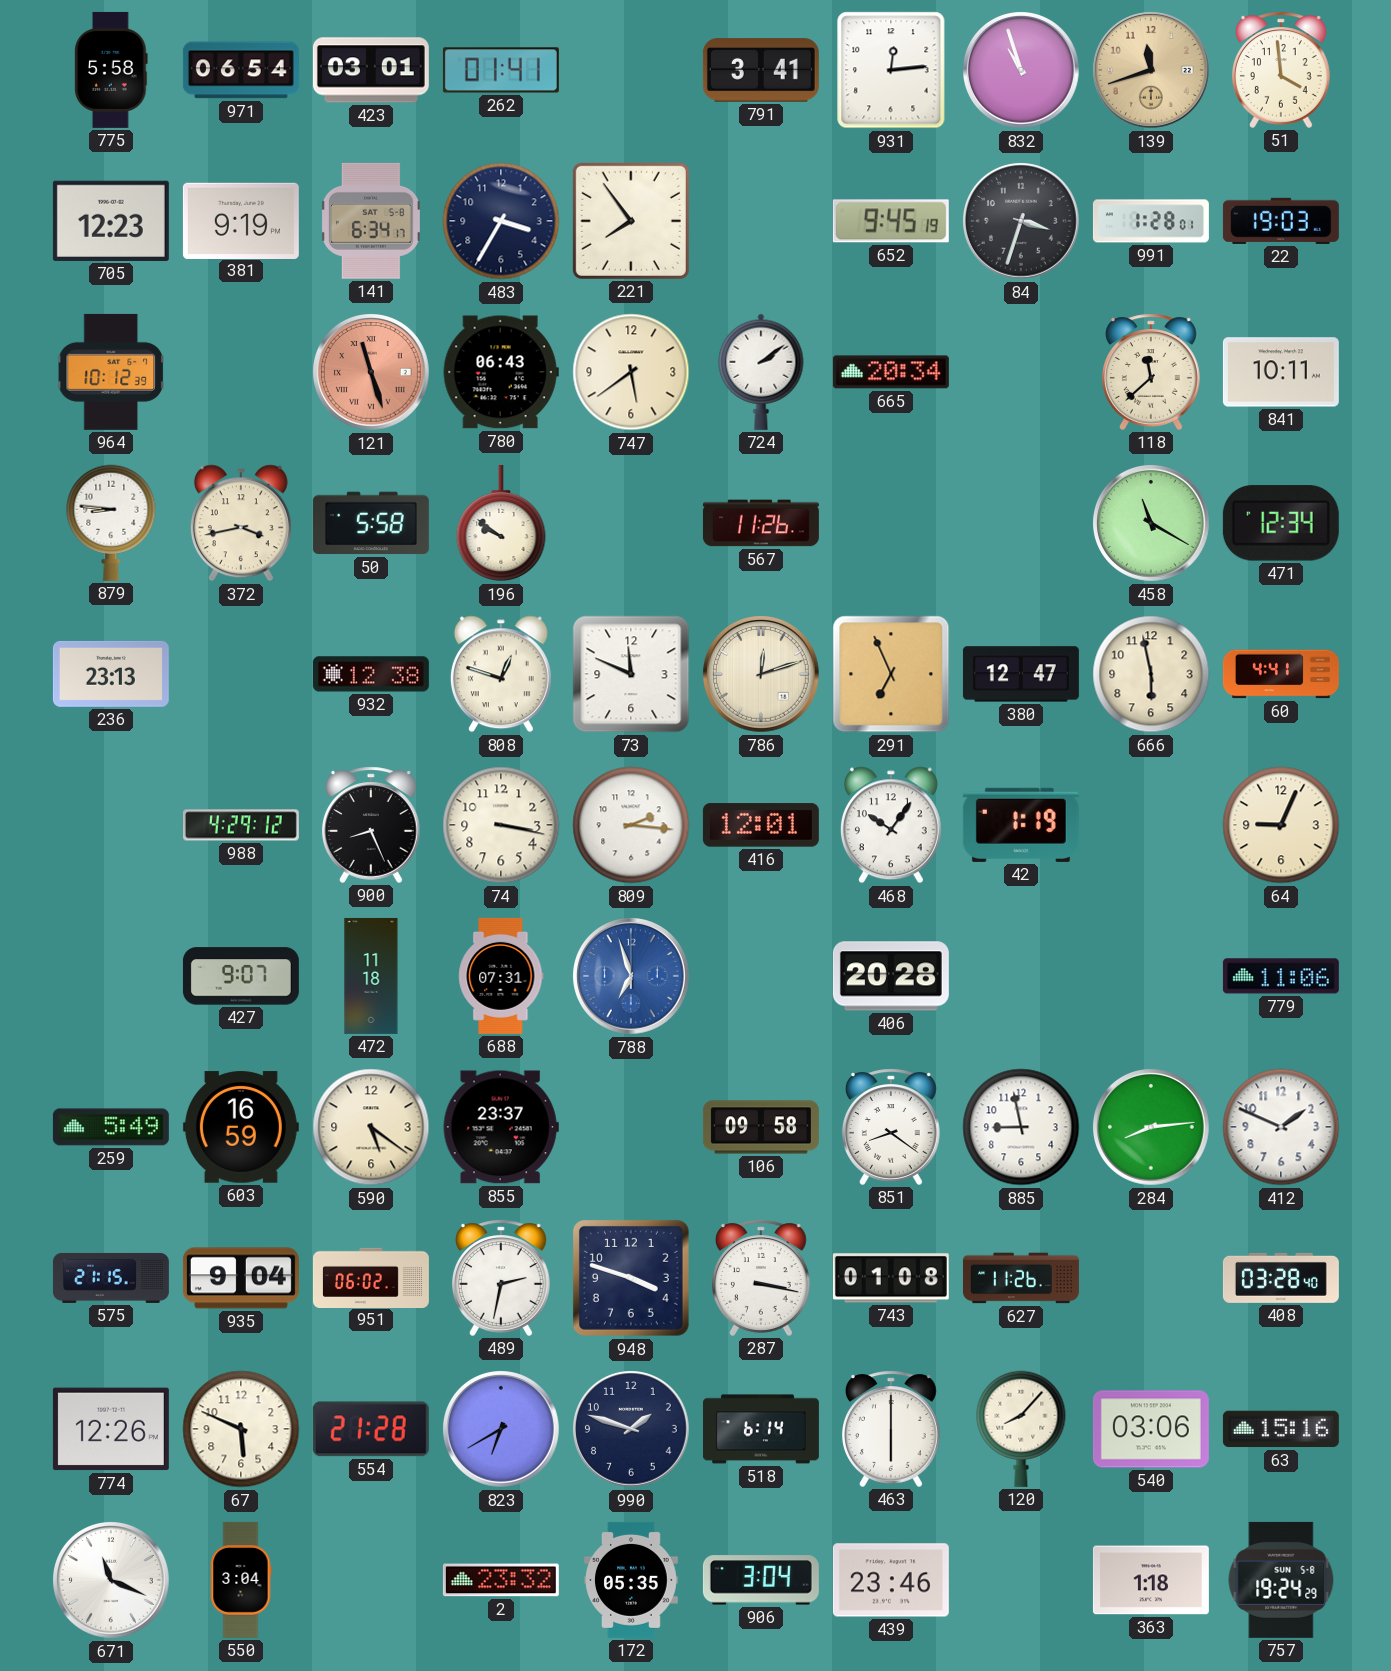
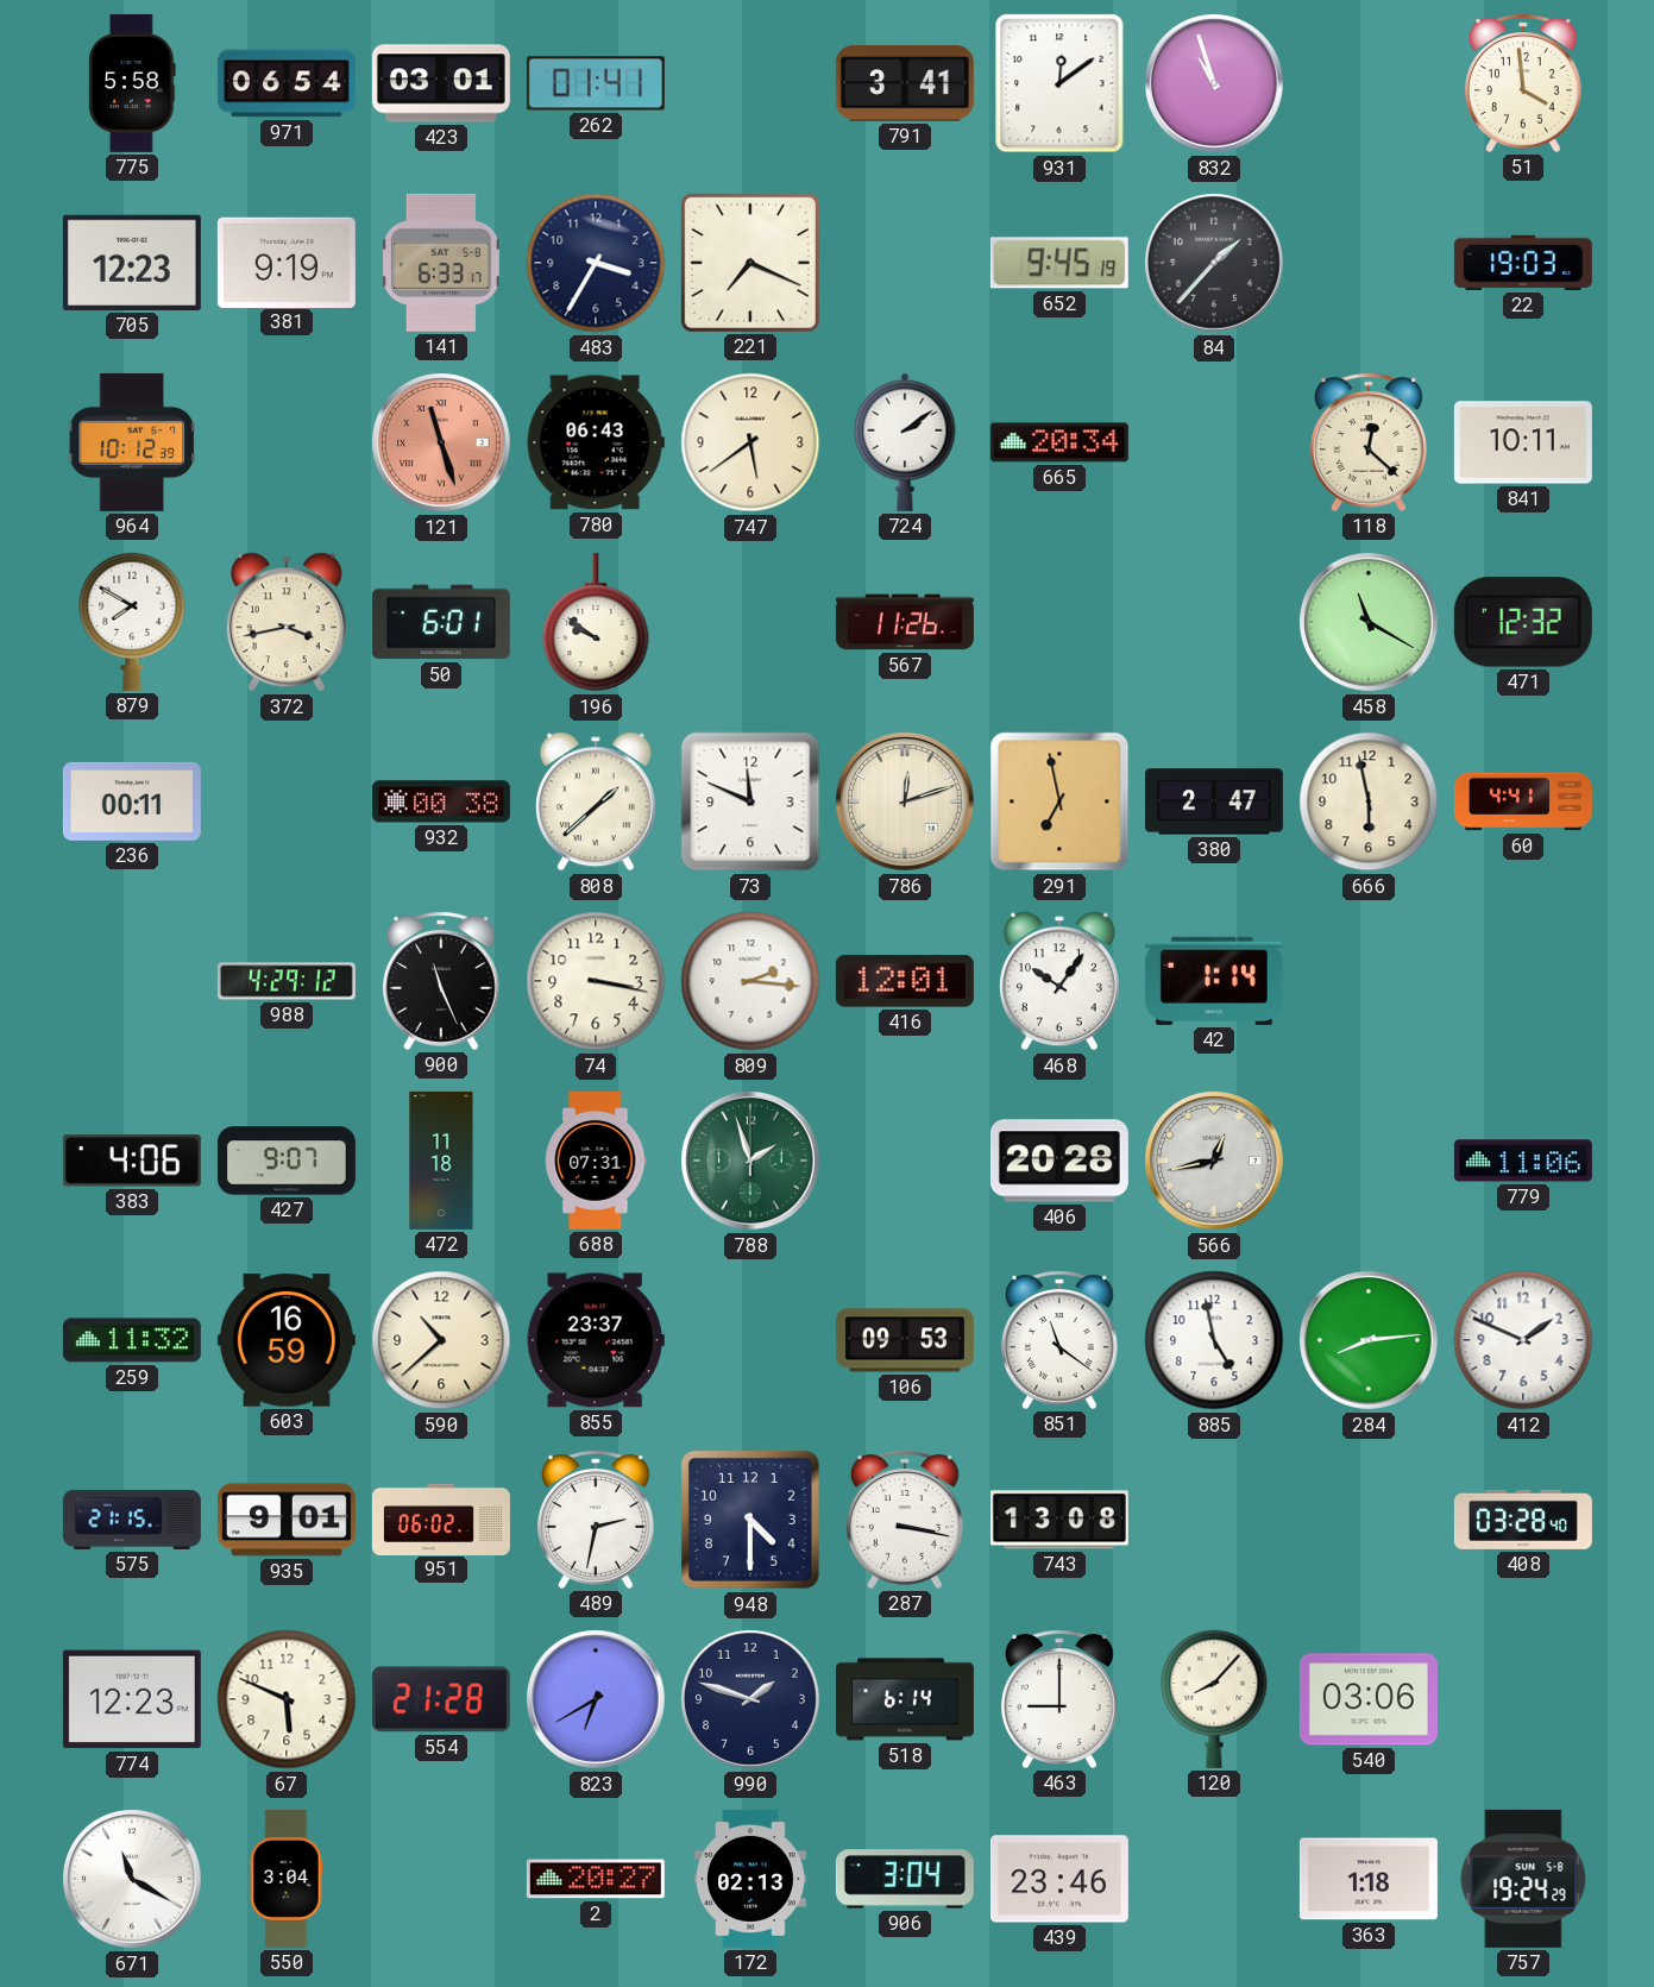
931: 12:14 -> 12:09
139: 11:42 -> none
141: 6:34 -> 6:33
221: 7:54 -> 7:19
84: 3:33 -> 1:37
991: 1:28 -> none
118: 11:38 -> 12:22
879: 8:46 -> 7:50
50: 5:58 -> 6:01
471: 12:34 -> 12:32
236: 23:13 -> 00:11
932: 12:38 -> 00:38
808: 12:48 -> 1:38
291: 6:56 -> 6:58
380: 12:47 -> 2:47
900: 8:26 -> 11:26
42: 1:19 -> 1:14
64: 9:04 -> none
383: none -> 4:06
788: 6:57 -> 1:57
788 dial: blue -> green
566: none -> 12:43
259: 5:49 -> 11:32
590: 5:21 -> 10:38
106: 09:58 -> 09:53
851: 8:21 -> 11:21
885: 8:58 -> 4:58
935: 9:04 -> 9:01
948: 3:48 -> 4:30
743: 01:08 -> 13:08
627: 11:26 -> none
774: 12:26 -> 12:23
463: 6:00 -> 9:00
63: 15:16 -> none
671: 11:19 -> 11:20
2: 23:32 -> 20:27
172: 05:35 -> 02:13
